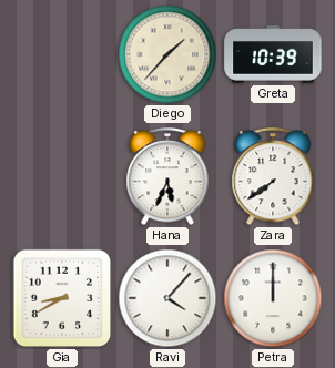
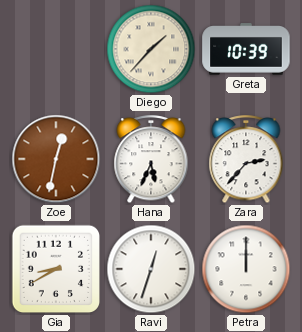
Zoe: none -> 12:32
Zara: 7:39 -> 2:37
Ravi: 4:07 -> 12:33
